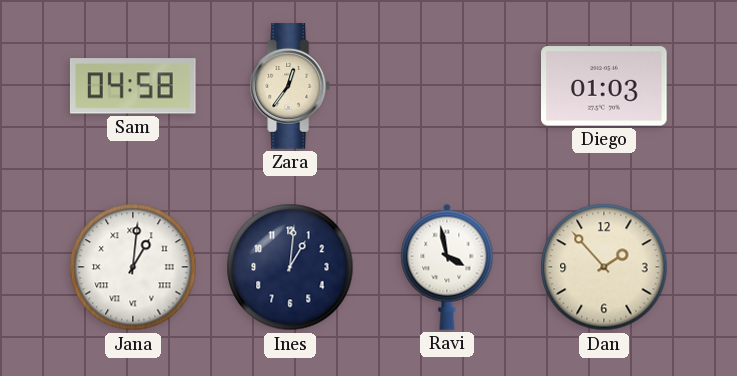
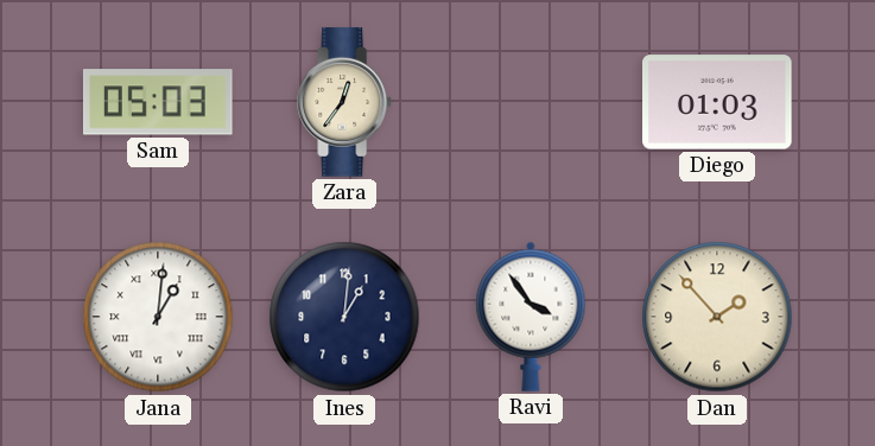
Sam: 04:58 -> 05:03
Ravi: 3:58 -> 3:54
